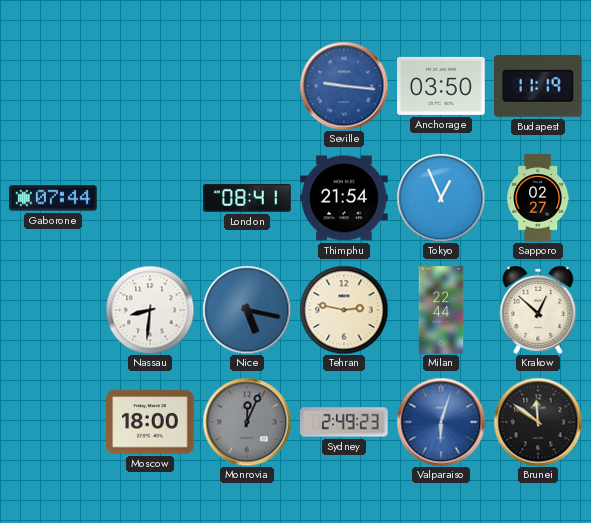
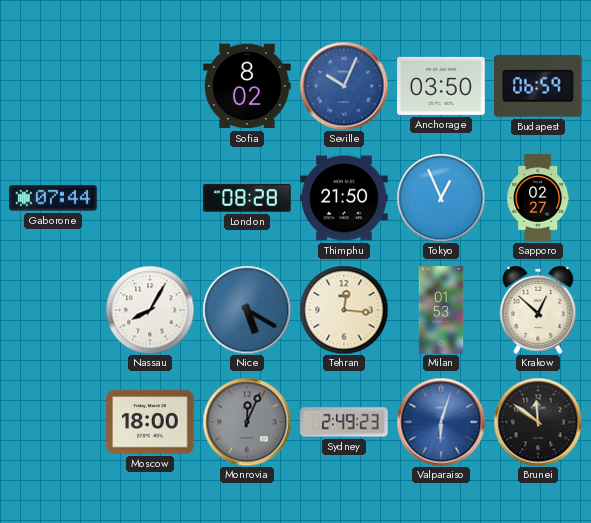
Sofia: none -> 8:02
Seville: 9:16 -> 10:04
Budapest: 11:19 -> 06:59
London: 08:41 -> 08:28
Thimphu: 21:54 -> 21:50
Nassau: 8:31 -> 8:05
Nice: 5:17 -> 5:20
Tehran: 2:47 -> 12:16
Milan: 22:44 -> 01:53
